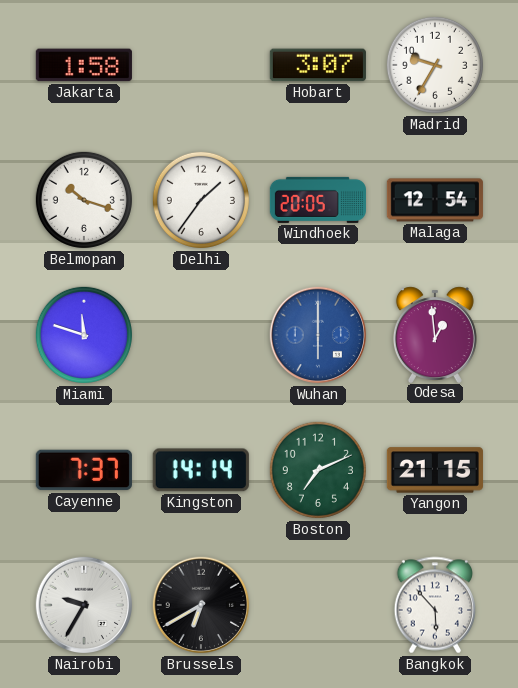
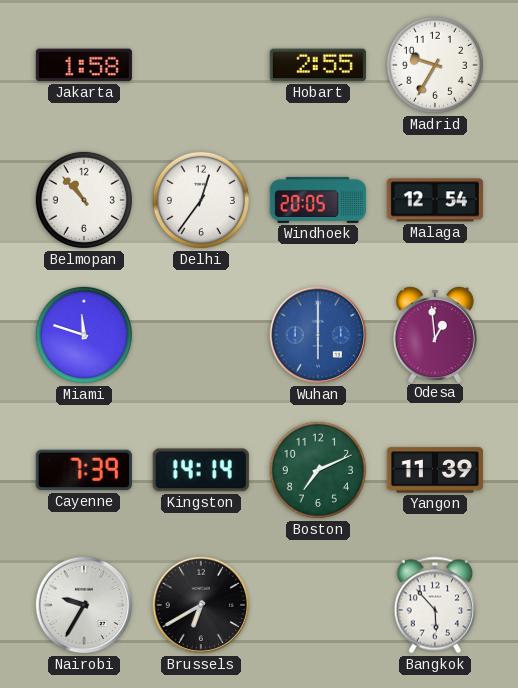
Hobart: 3:07 -> 2:55
Belmopan: 10:18 -> 10:53
Delhi: 1:36 -> 12:36
Cayenne: 7:37 -> 7:39
Yangon: 21:15 -> 11:39
